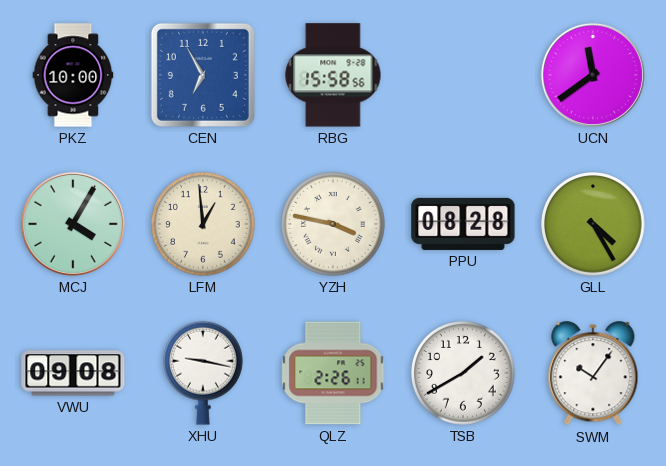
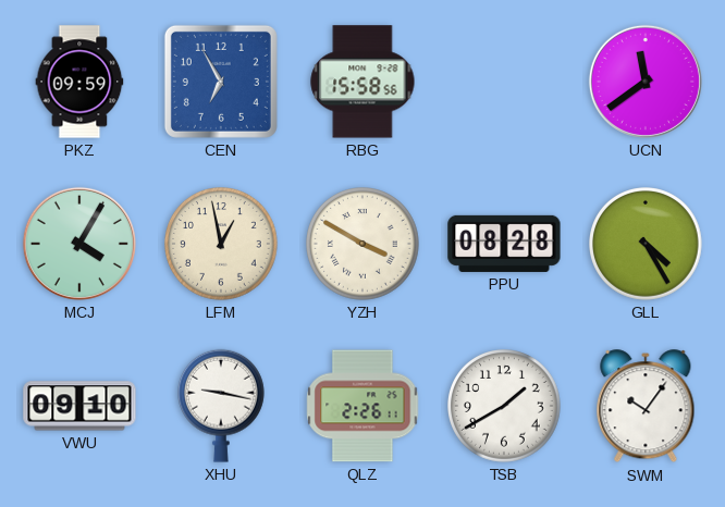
PKZ: 10:00 -> 09:59
LFM: 12:59 -> 12:58
YZH: 3:47 -> 3:50
VWU: 09:08 -> 09:10
